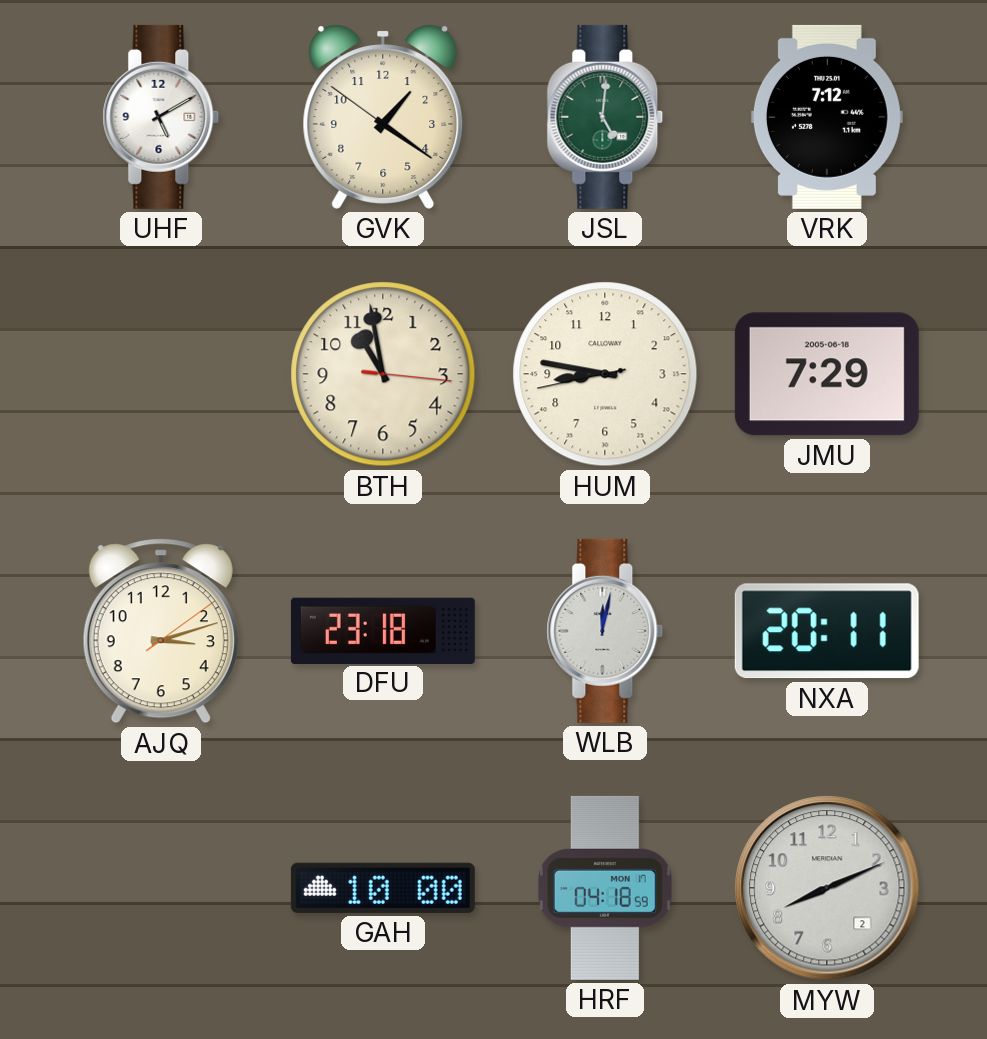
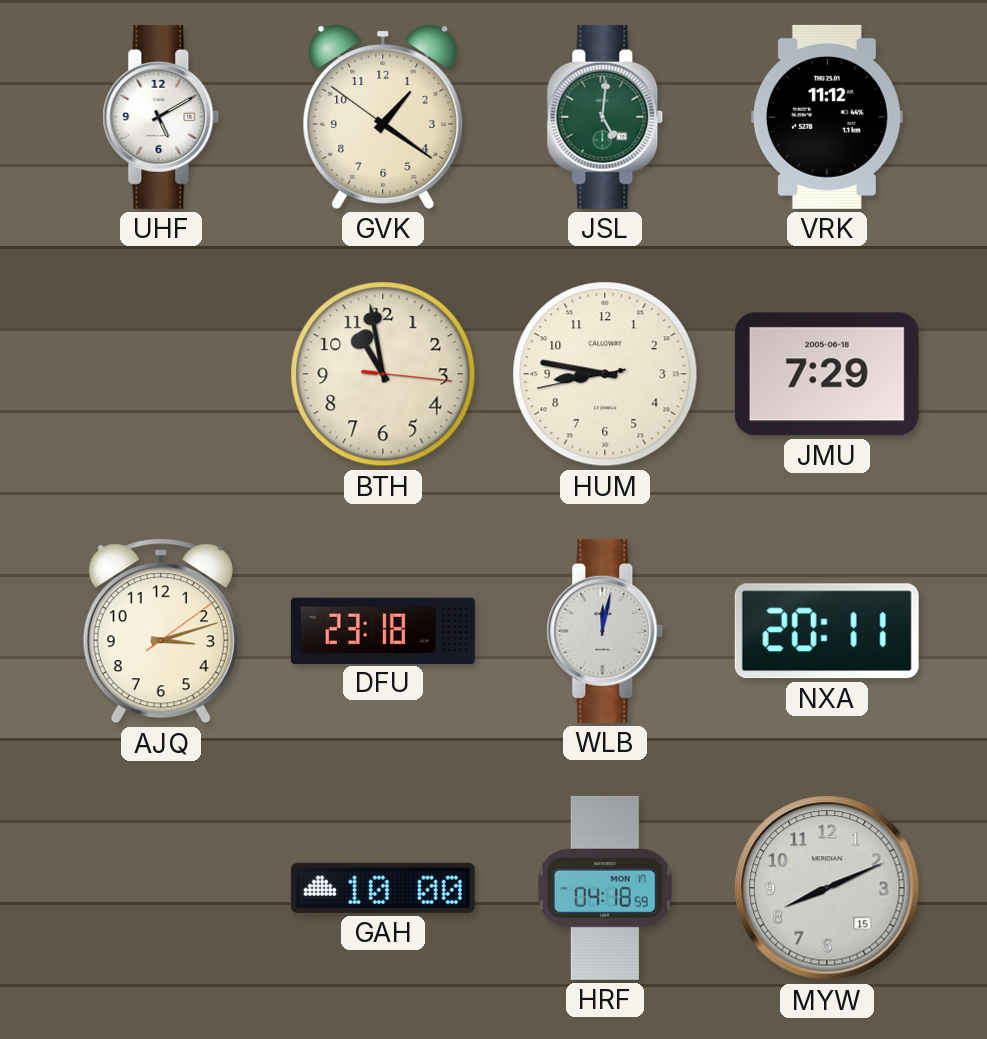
VRK: 7:12 -> 11:12
MYW date: 2 -> 15
